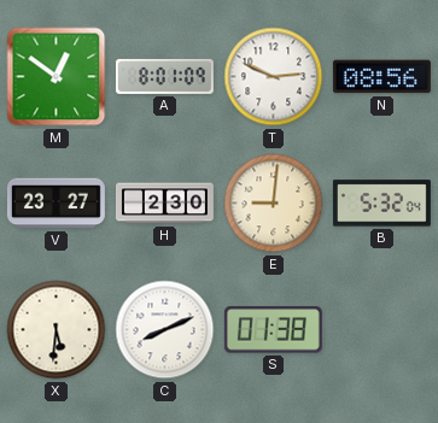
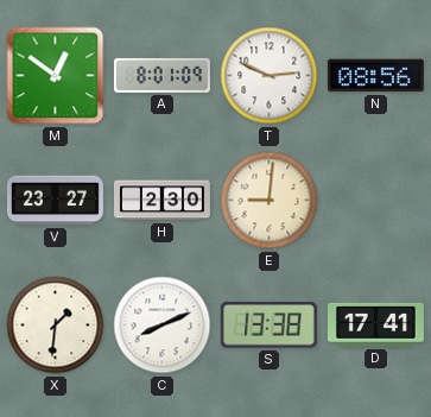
B: 5:32 -> none
X: 5:31 -> 1:31
S: 01:38 -> 13:38
D: none -> 17:41
